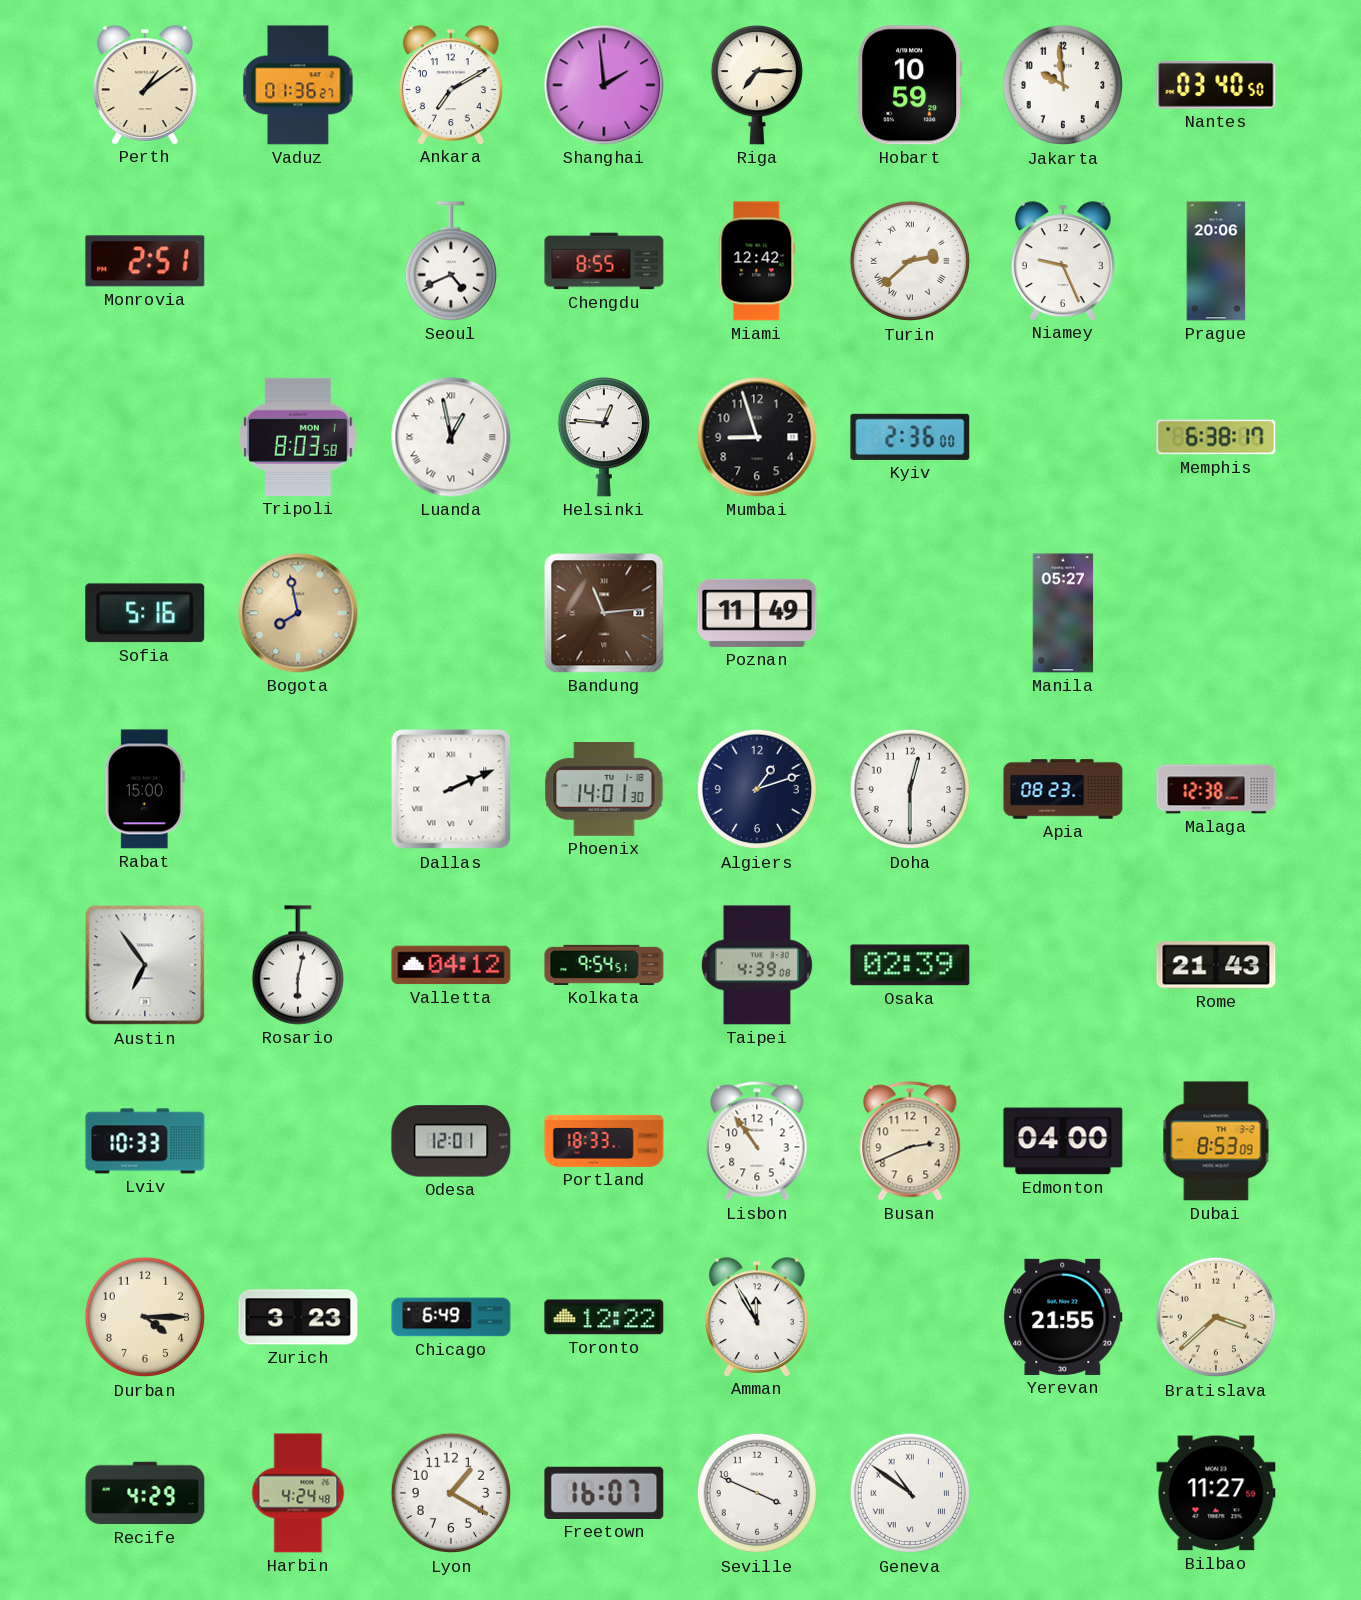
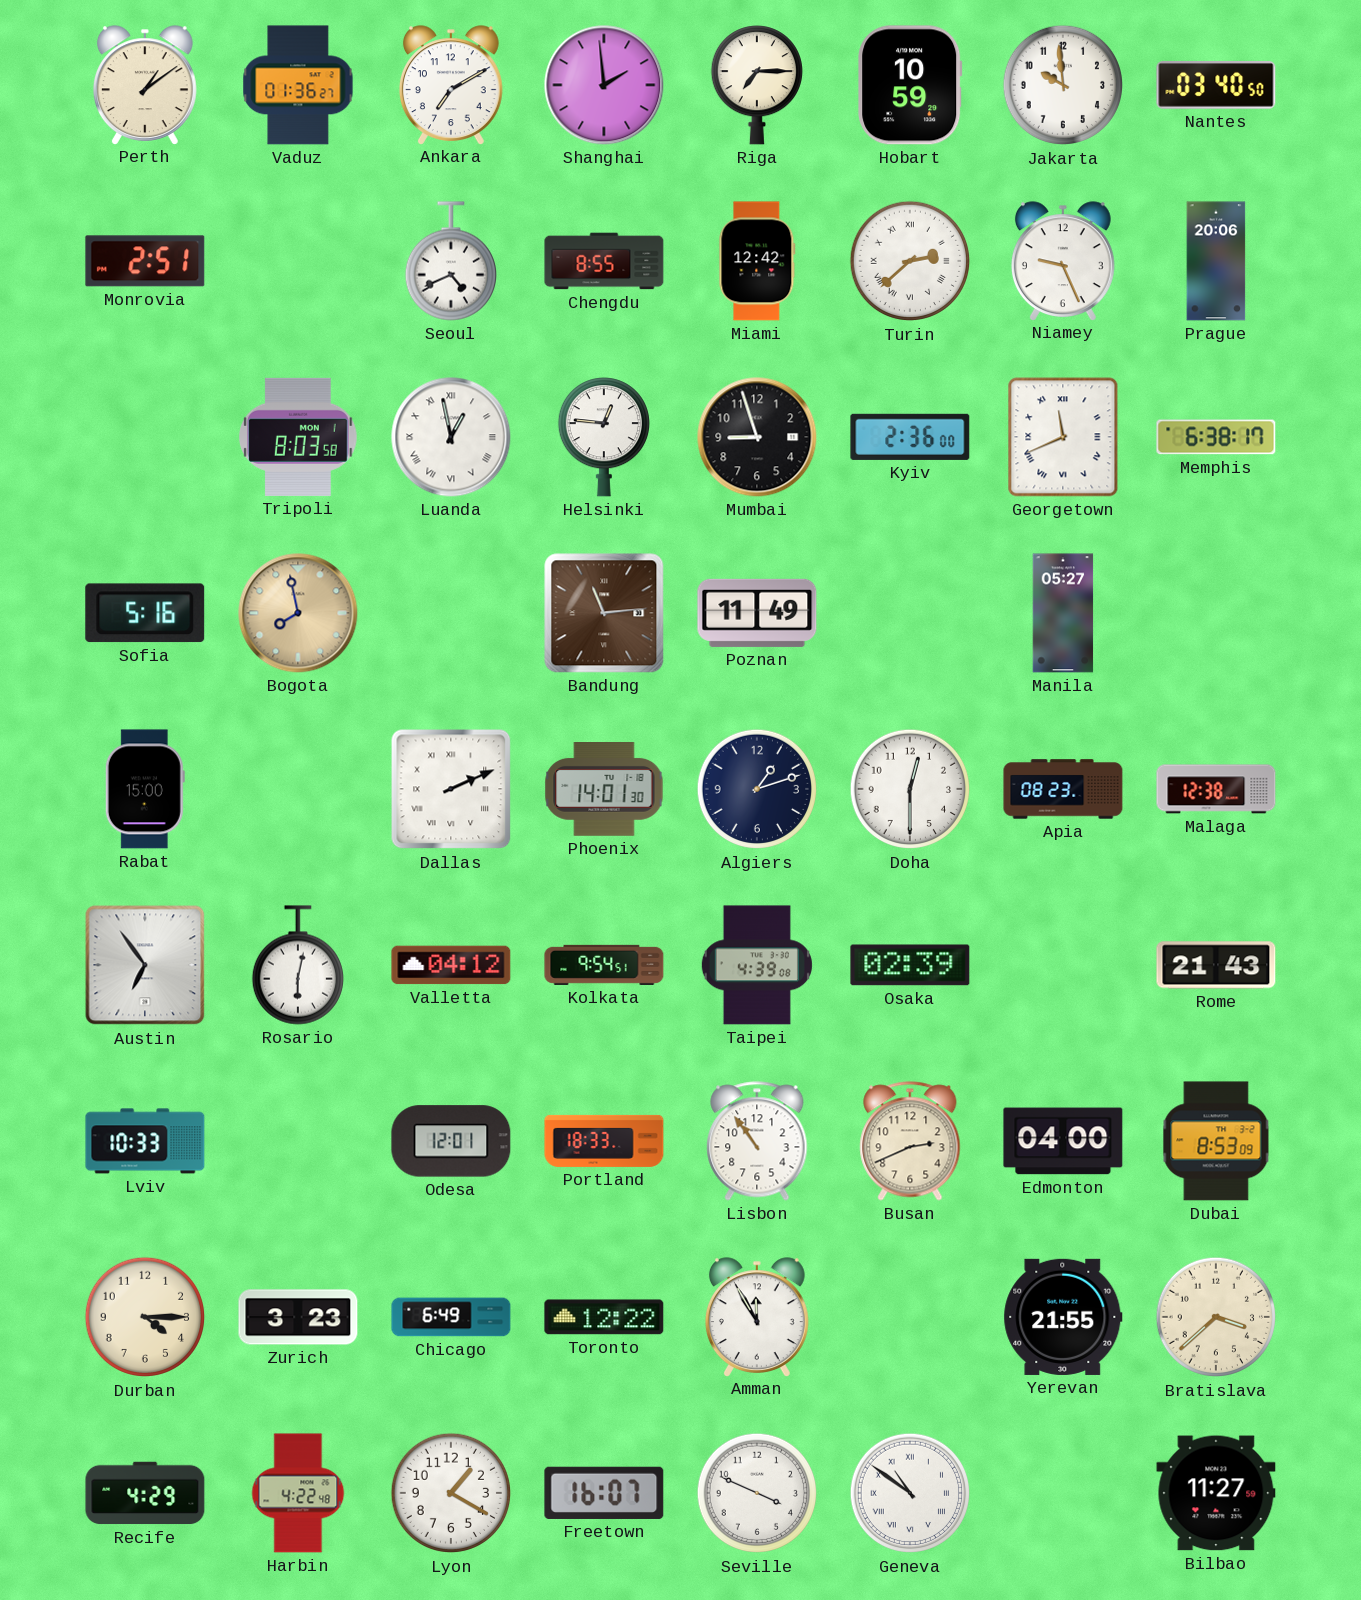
Georgetown: none -> 11:41
Harbin: 4:24 -> 4:22
